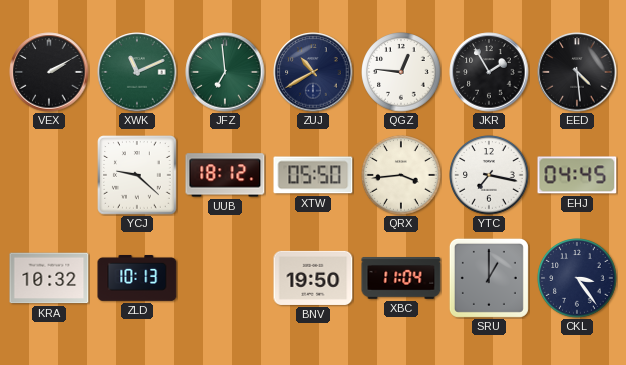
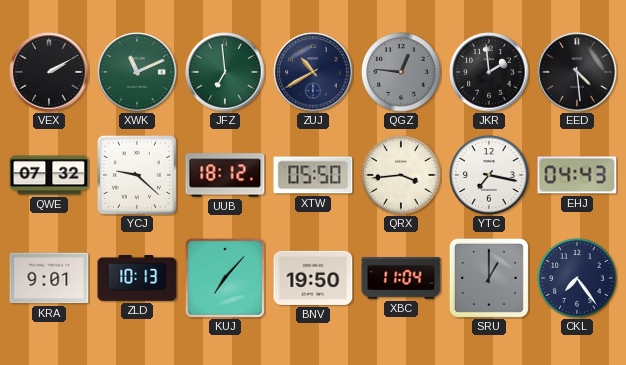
QGZ dial: white -> grey
JKR: 1:55 -> 1:59
QWE: none -> 07:32
EHJ: 04:45 -> 04:43
KRA: 10:32 -> 9:01
KUJ: none -> 7:07
CKL: 3:24 -> 7:24
